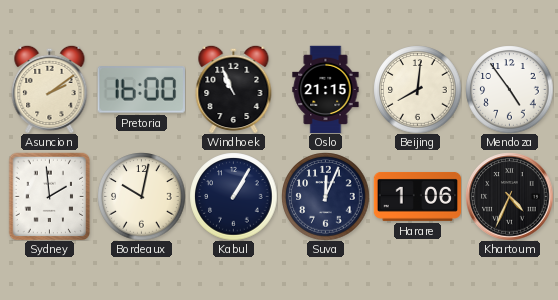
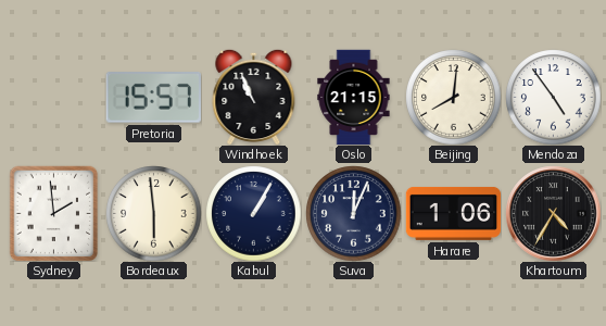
Asuncion: 2:09 -> none
Pretoria: 16:00 -> 15:57
Bordeaux: 10:02 -> 5:59
Khartoum: 4:34 -> 4:35
